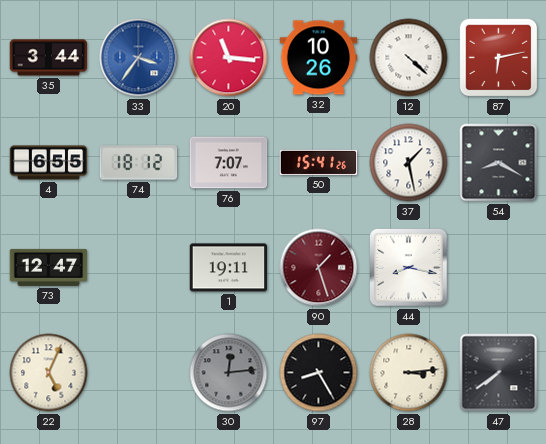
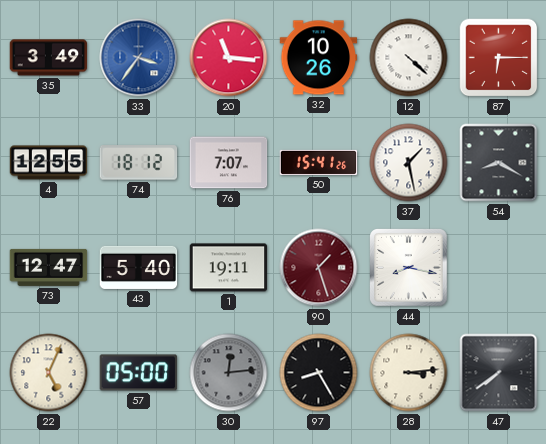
35: 3:44 -> 3:49
87: 6:13 -> 6:15
4: 6:55 -> 12:55
43: none -> 5:40
57: none -> 05:00
